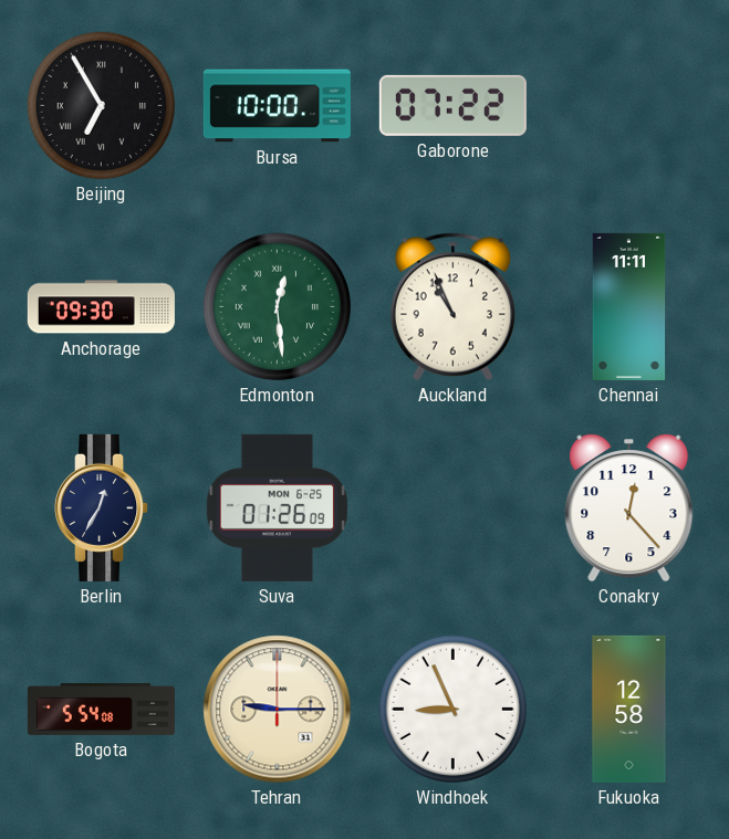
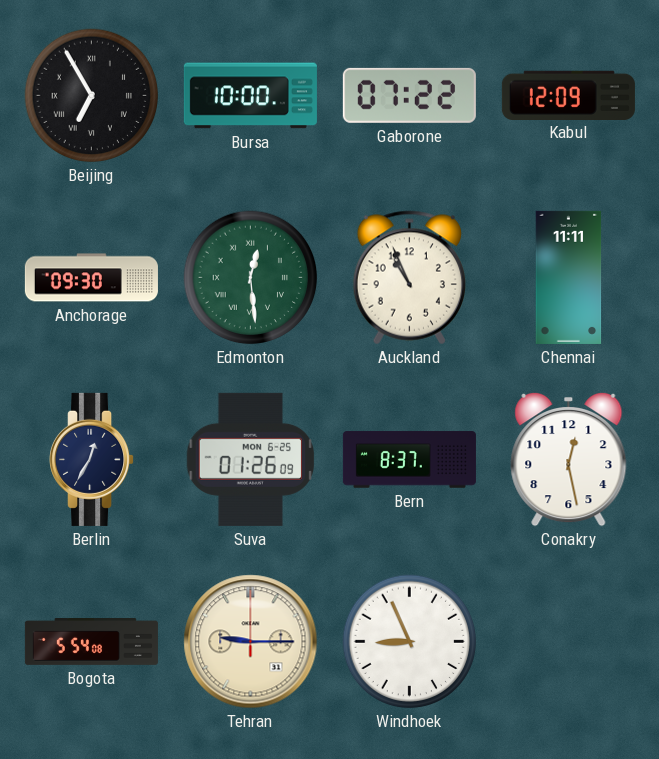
Kabul: none -> 12:09
Bern: none -> 8:37
Conakry: 12:23 -> 12:28
Fukuoka: 12:58 -> none
